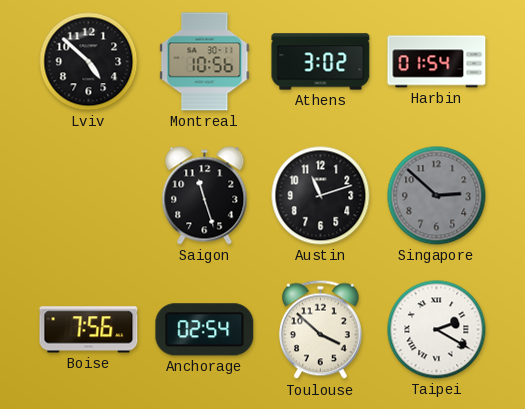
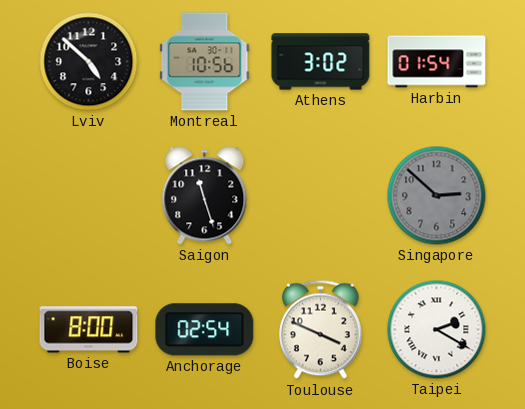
Austin: 11:12 -> none
Boise: 7:56 -> 8:00
Toulouse: 3:52 -> 3:49
